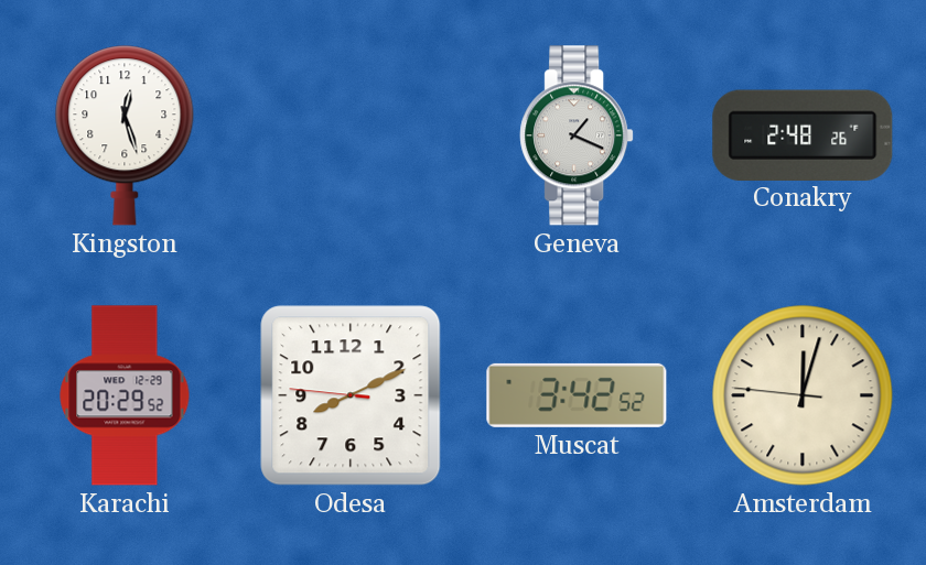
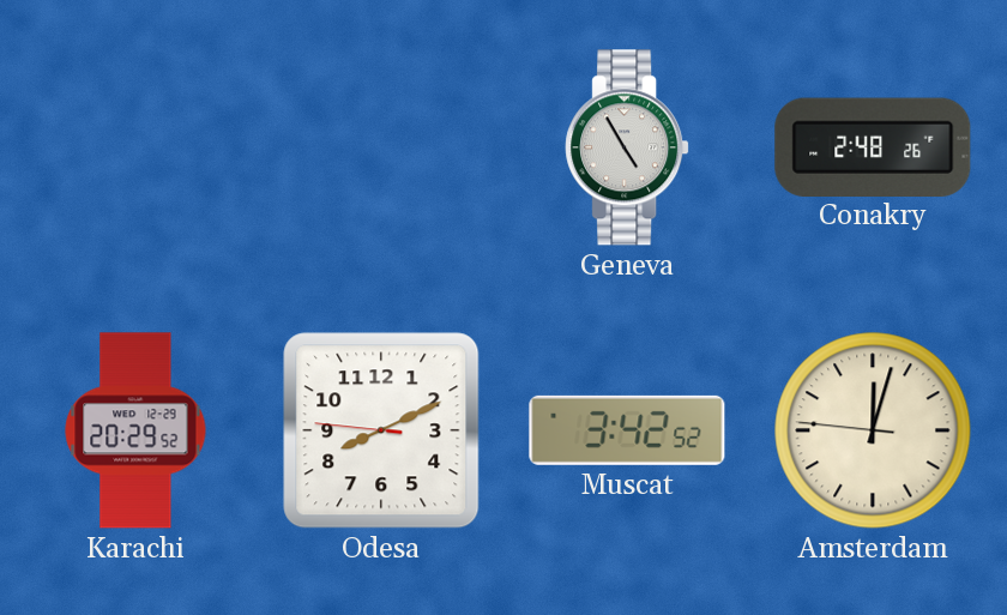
Kingston: 12:27 -> none
Geneva: 1:19 -> 4:55
